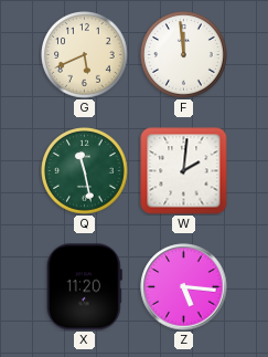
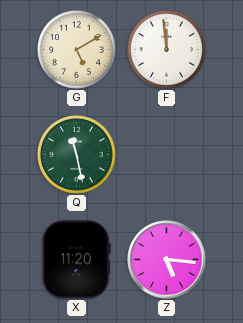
G: 5:41 -> 5:10
W: 2:01 -> none
